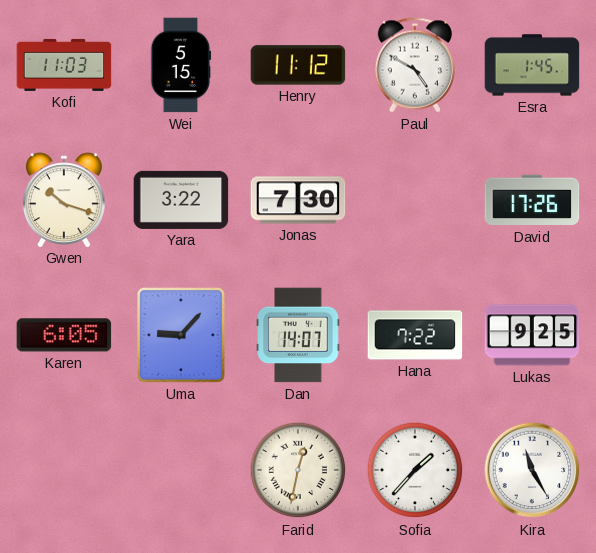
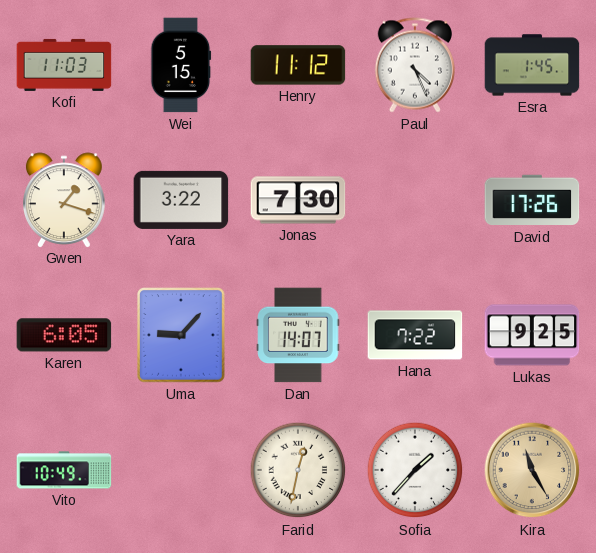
Paul: 4:50 -> 4:26
Gwen: 10:18 -> 1:18
Vito: none -> 10:49
Kira dial: white -> champagne
